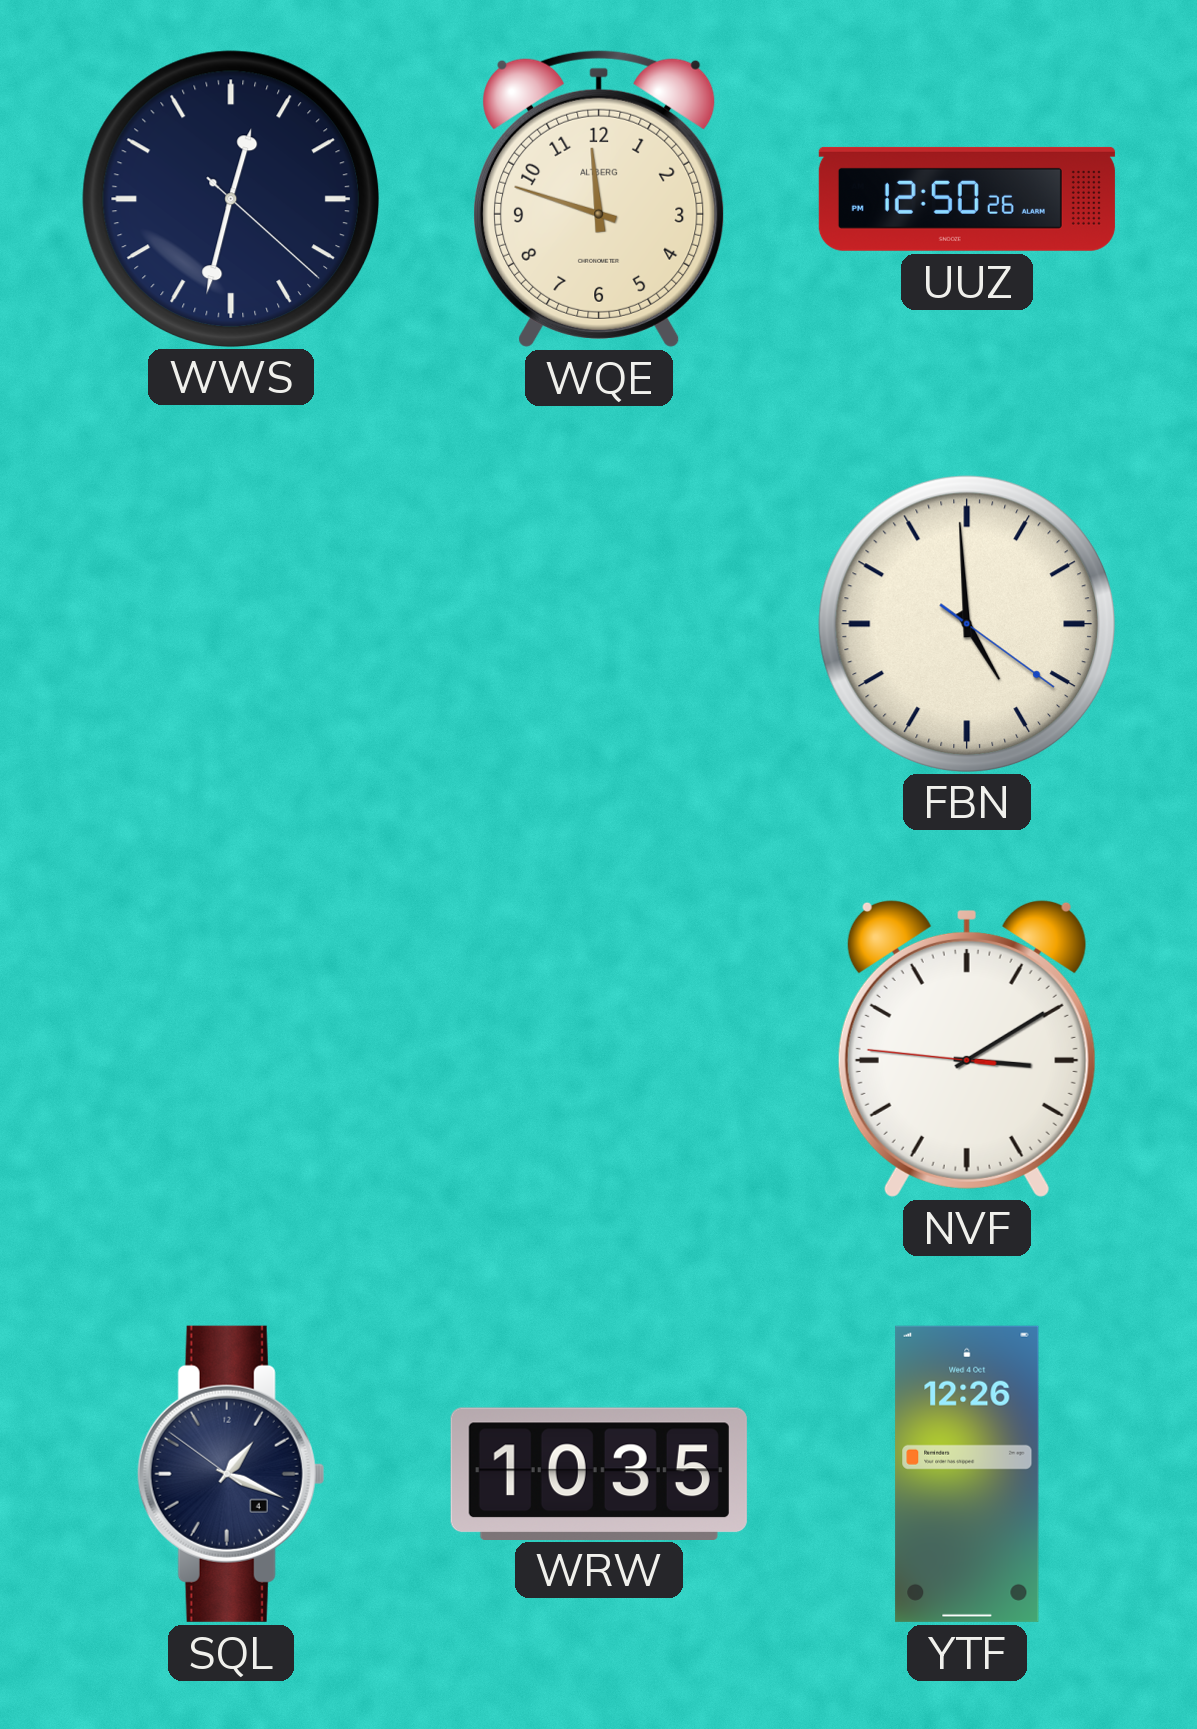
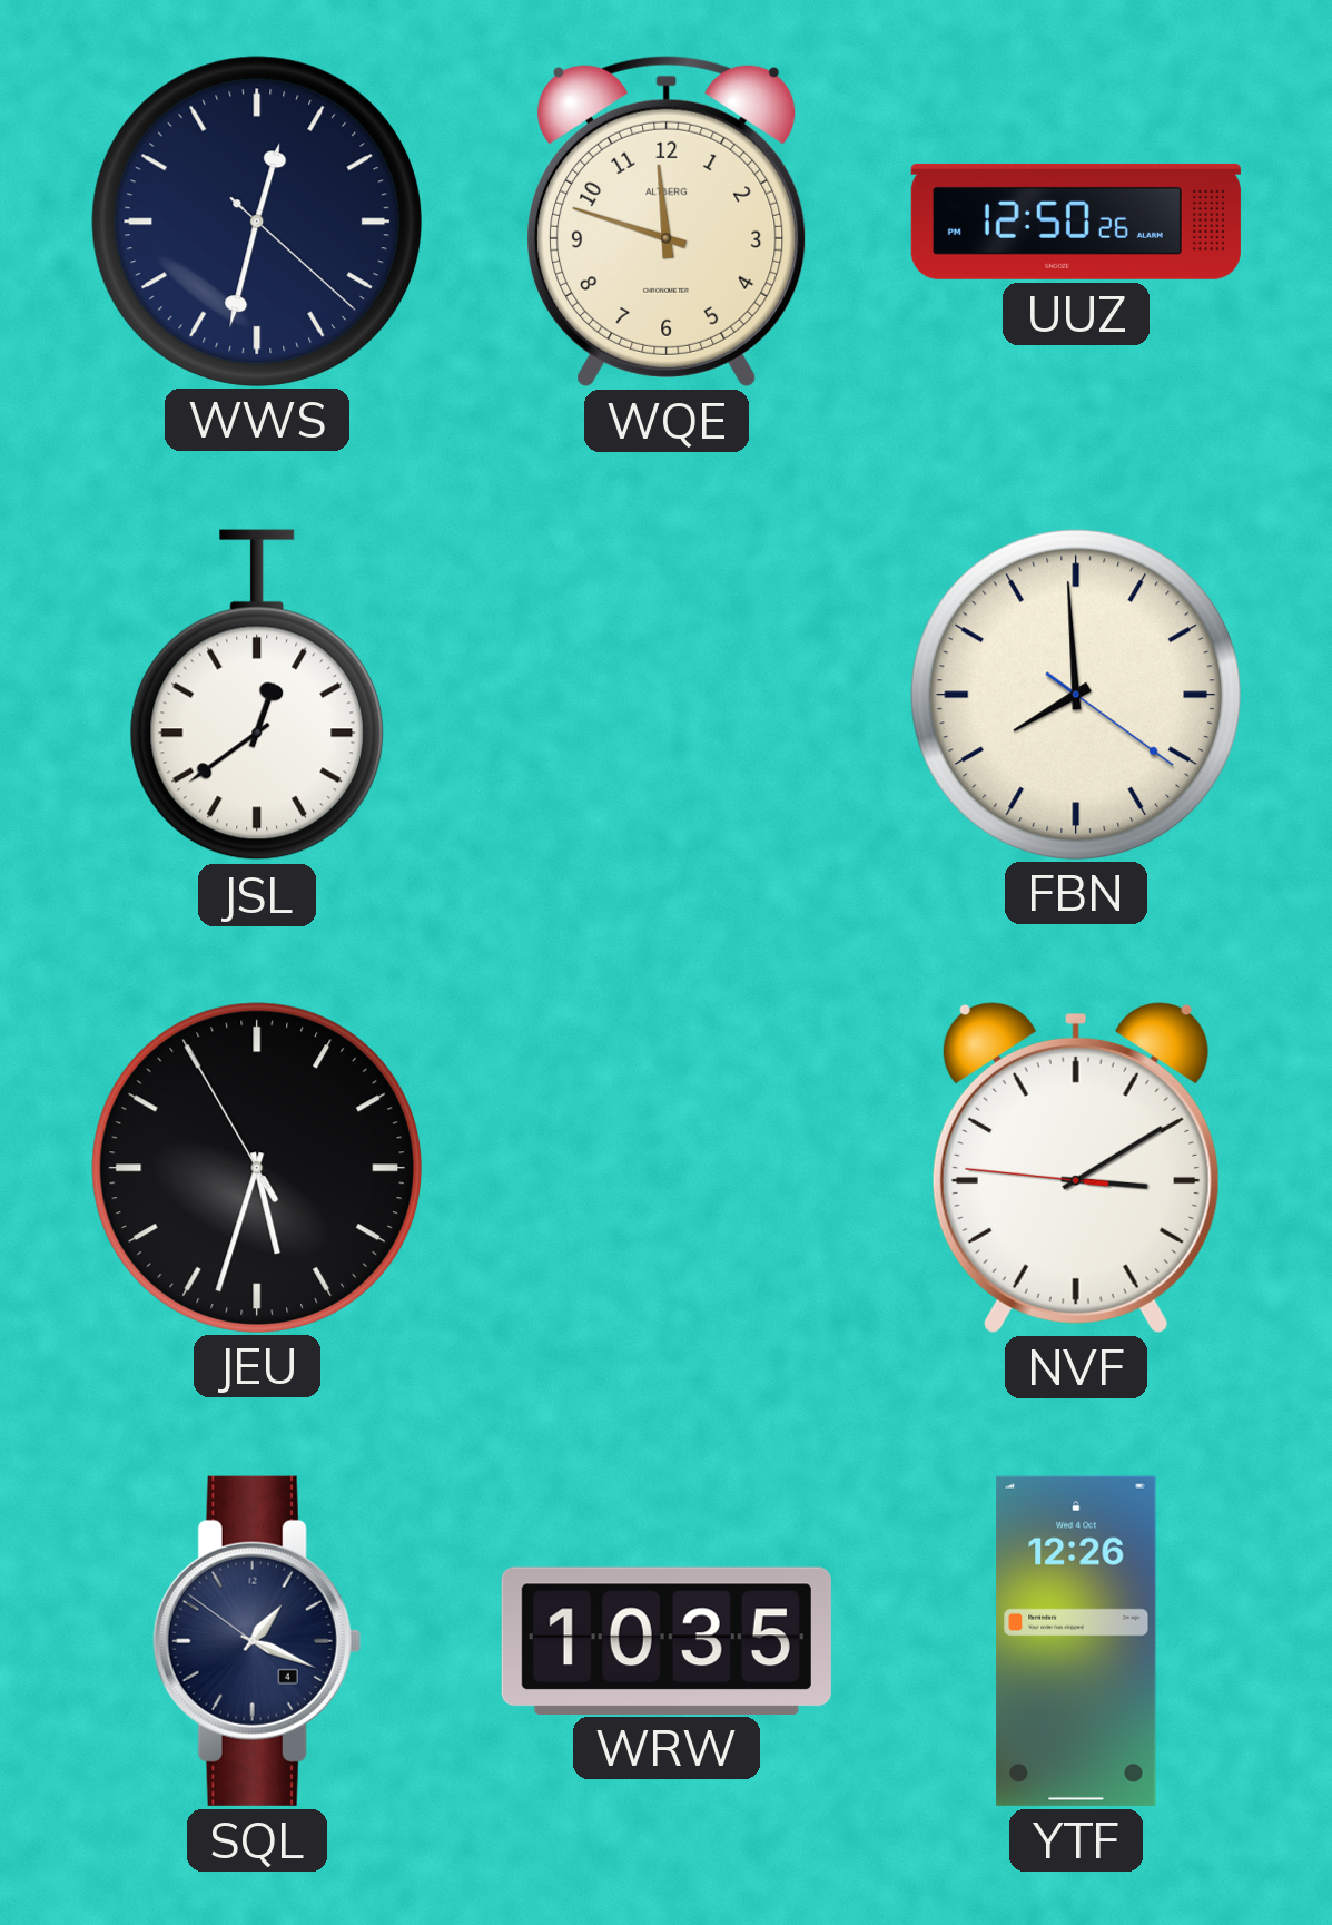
JSL: none -> 12:39
FBN: 4:59 -> 7:59
JEU: none -> 5:32
